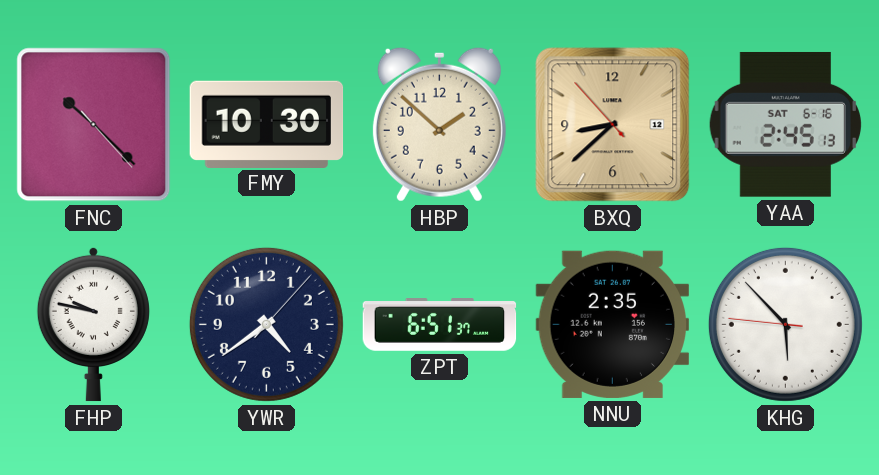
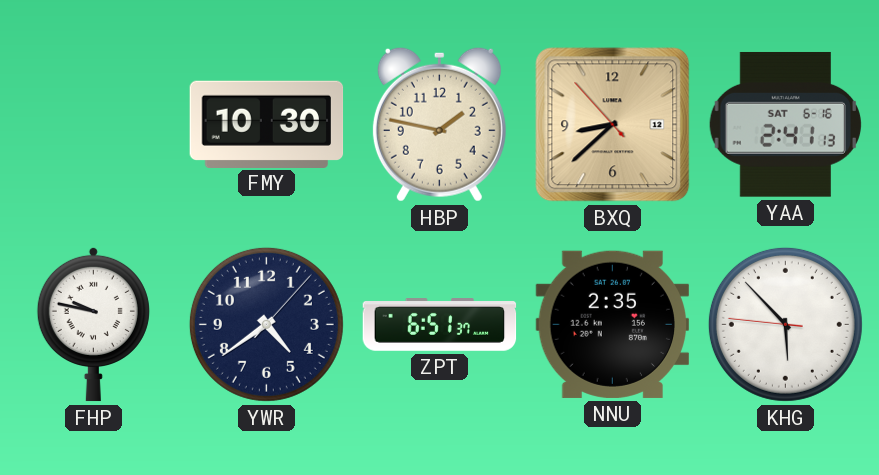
FNC: 10:22 -> none
HBP: 1:52 -> 1:47
YAA: 2:45 -> 2:41
